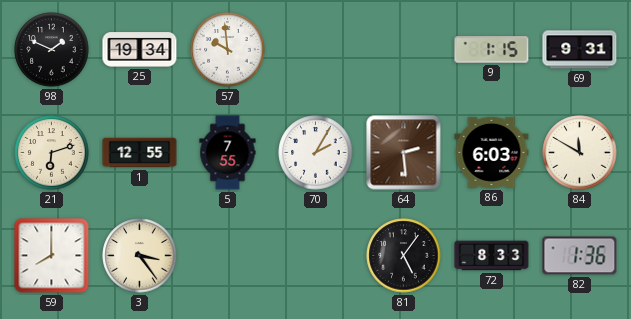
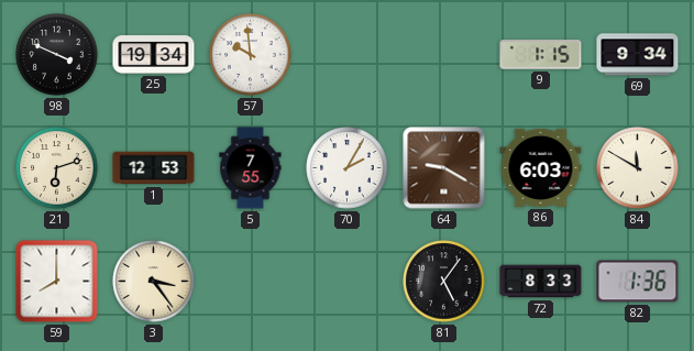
98: 1:49 -> 3:49
69: 9:31 -> 9:34
1: 12:55 -> 12:53
64: 2:29 -> 9:20
